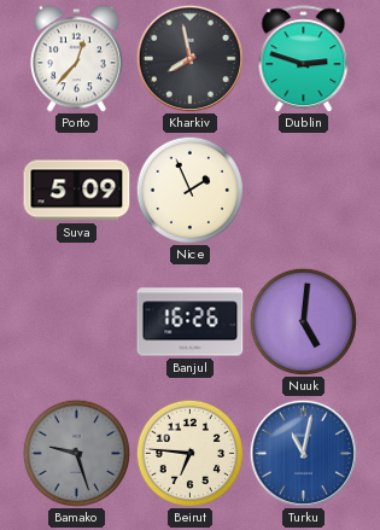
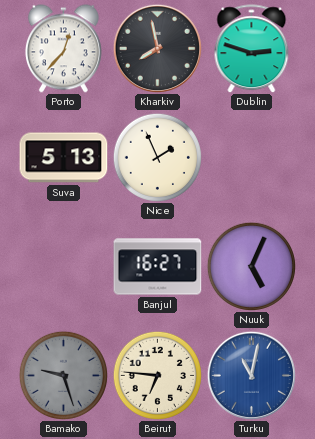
Suva: 5:09 -> 5:13
Banjul: 16:26 -> 16:27
Nuuk: 5:01 -> 5:04
